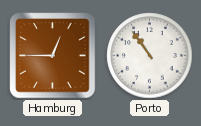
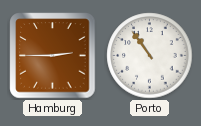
Hamburg: 12:45 -> 2:45
